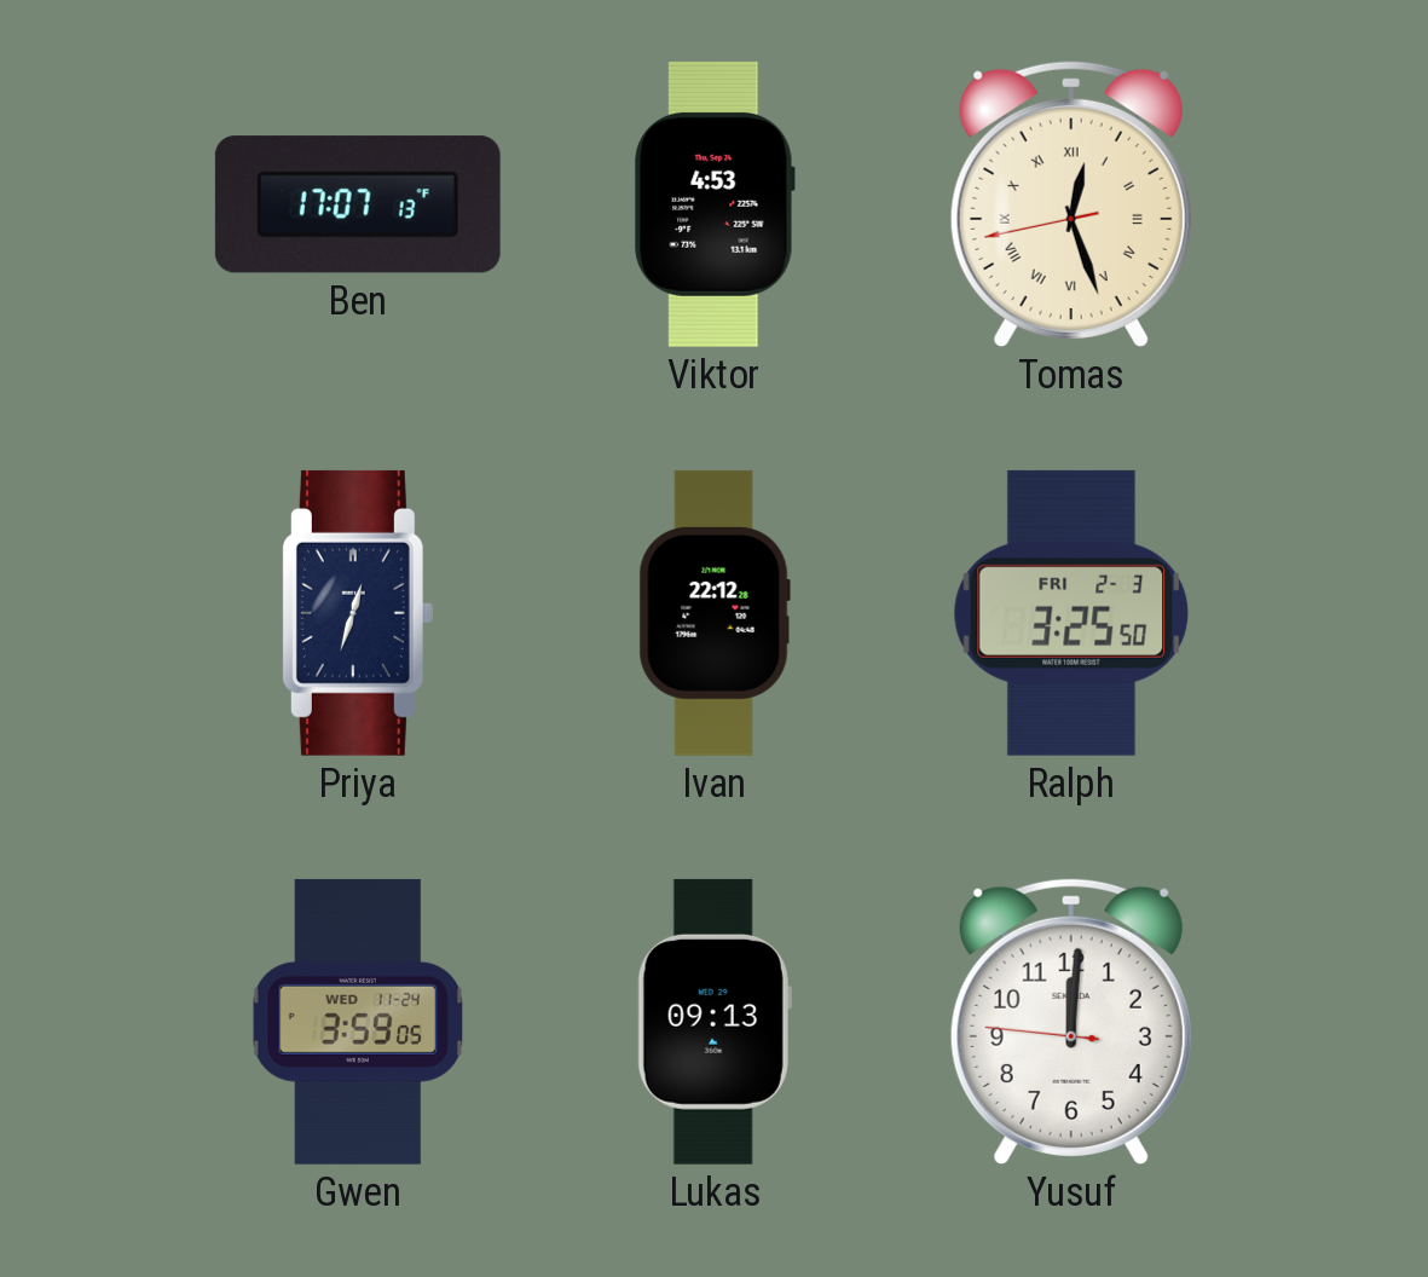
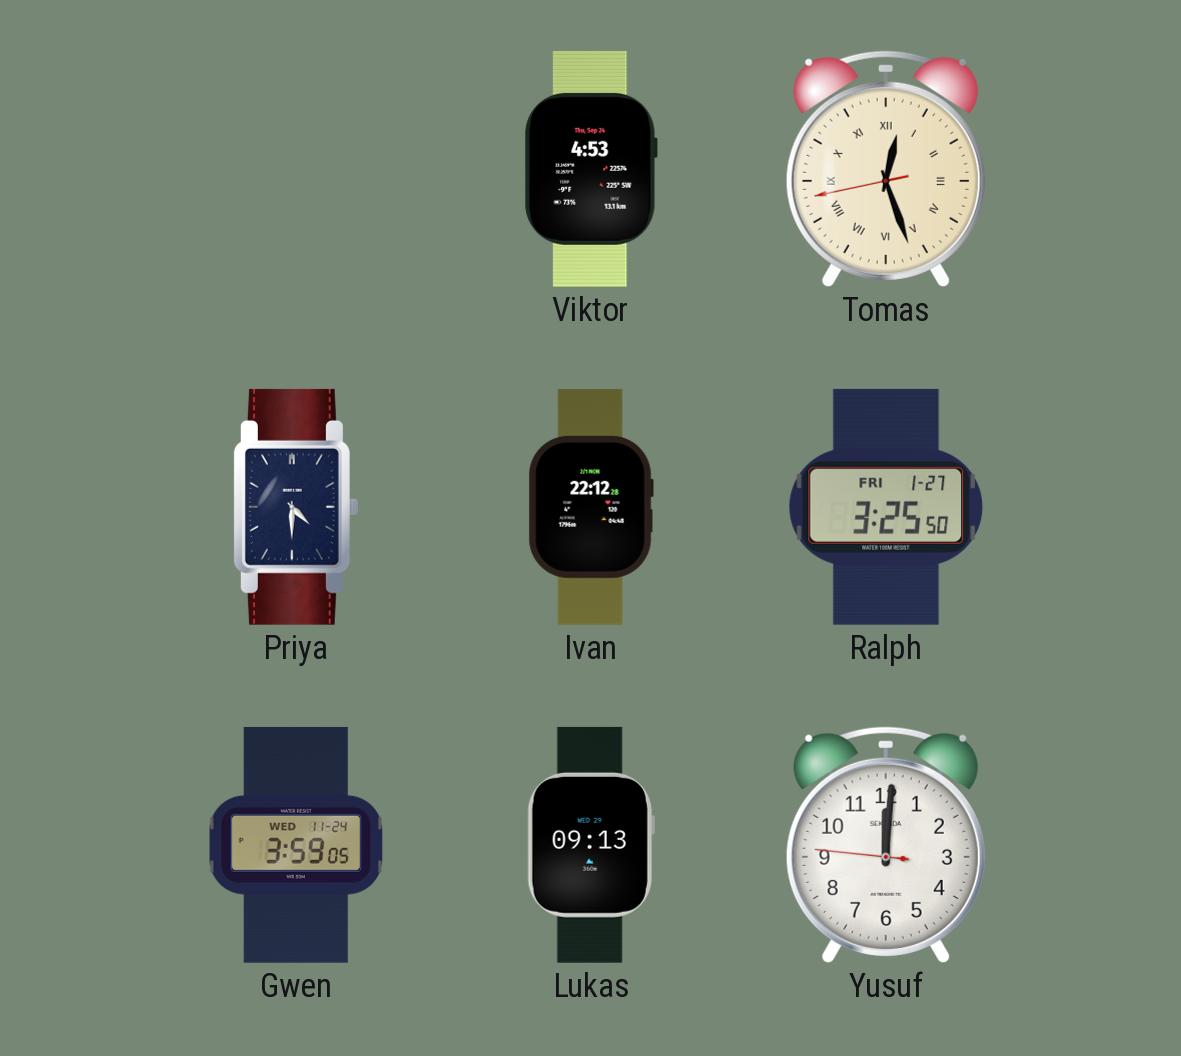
Ben: 17:07 -> none
Priya: 12:33 -> 4:30
Ralph date: FRI 2-3 -> FRI 1-27
